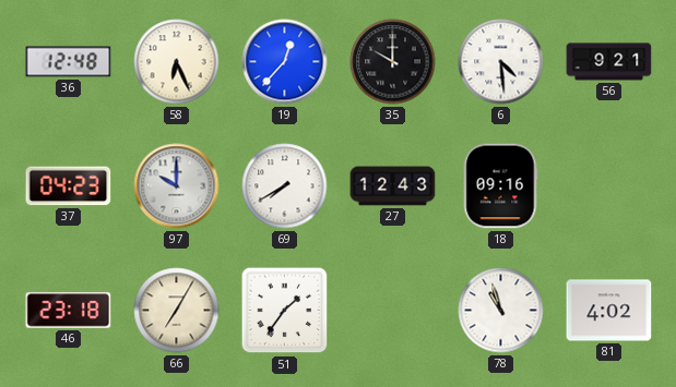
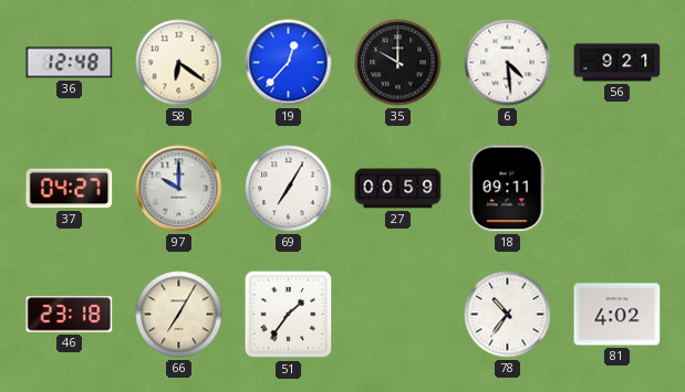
58: 6:26 -> 6:21
37: 04:23 -> 04:27
69: 7:40 -> 7:05
27: 12:43 -> 00:59
18: 09:16 -> 09:11
78: 10:57 -> 10:36
